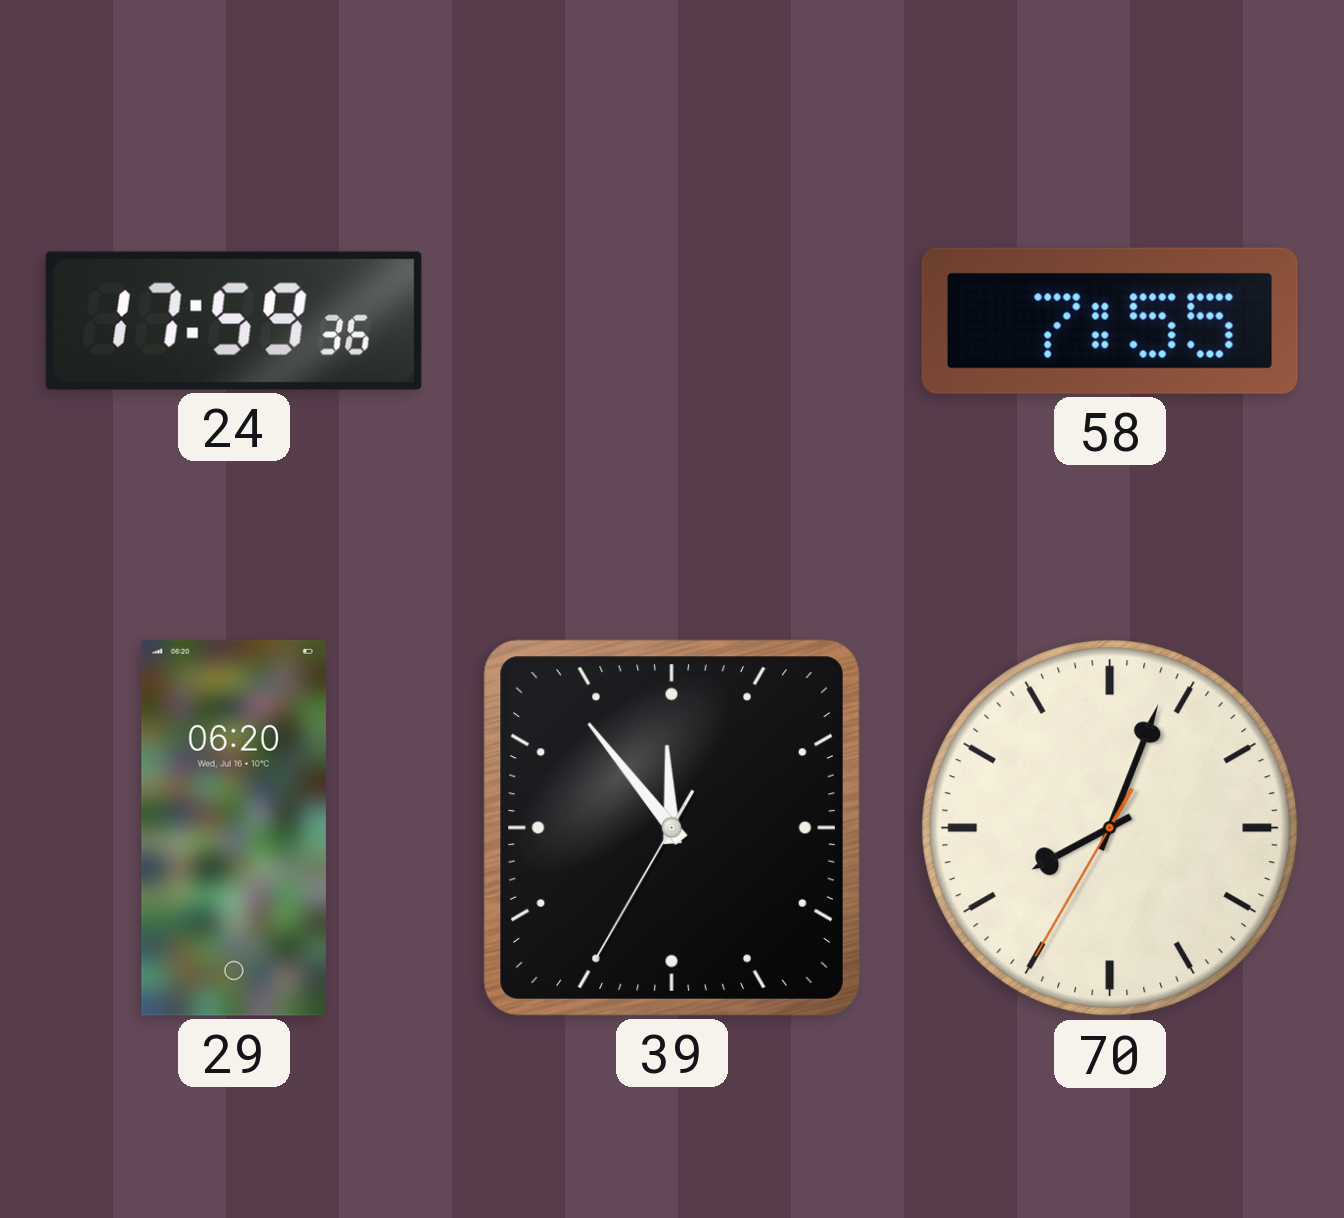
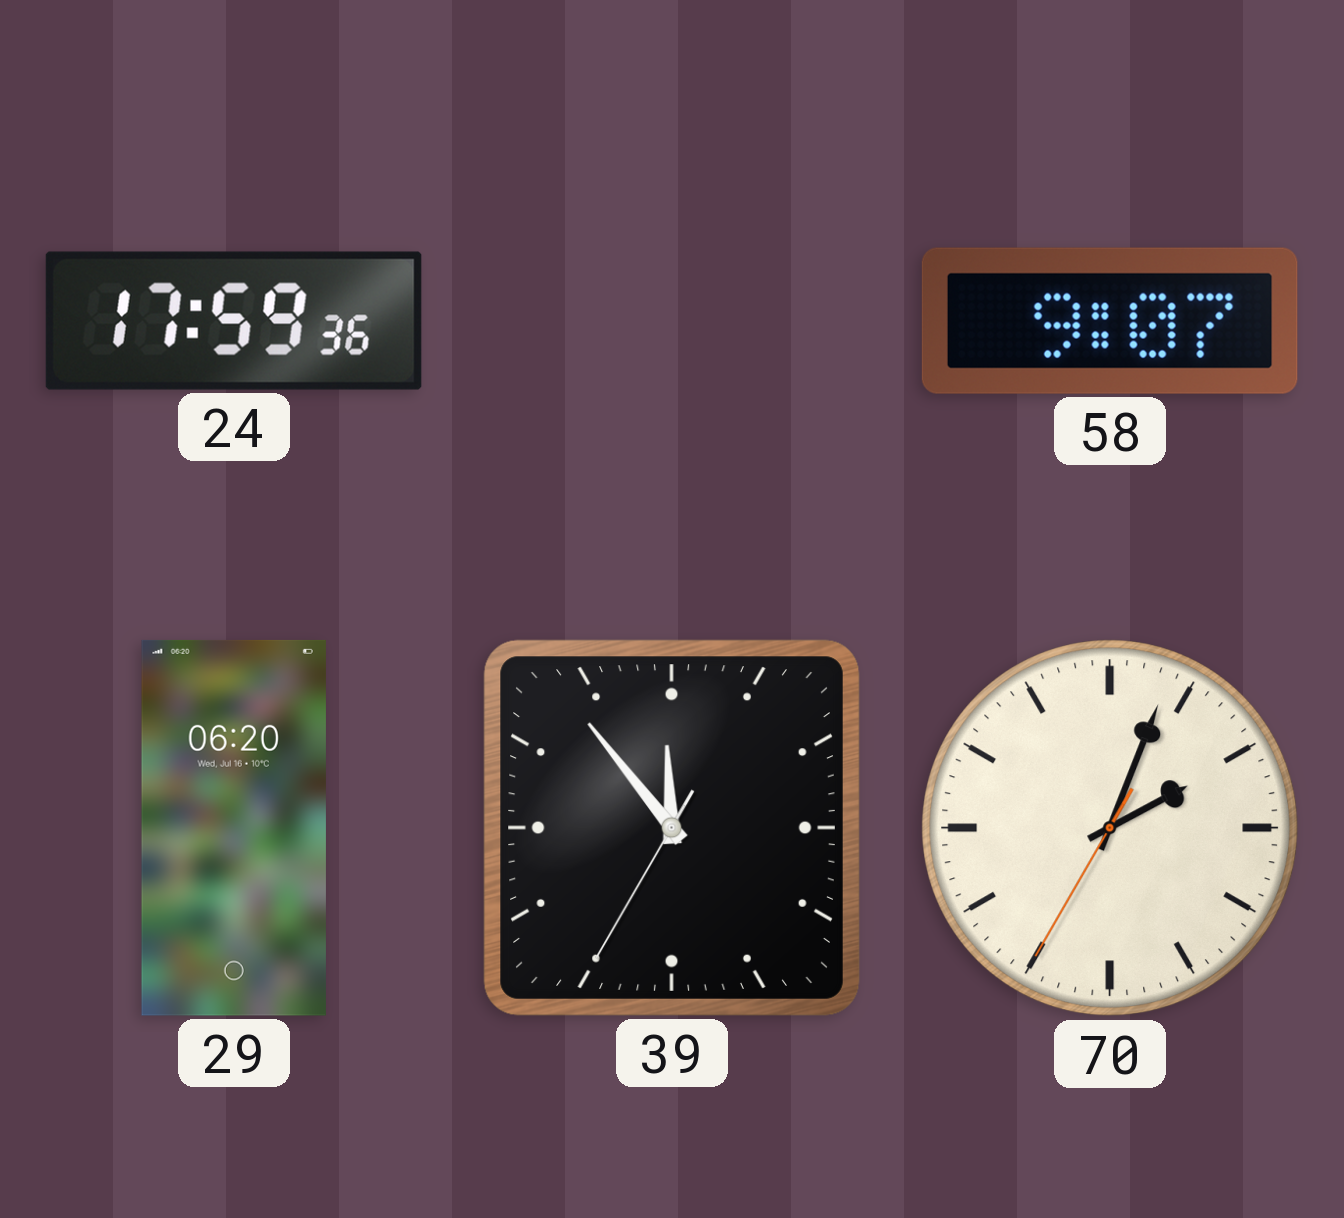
58: 7:55 -> 9:07
70: 8:03 -> 2:03
